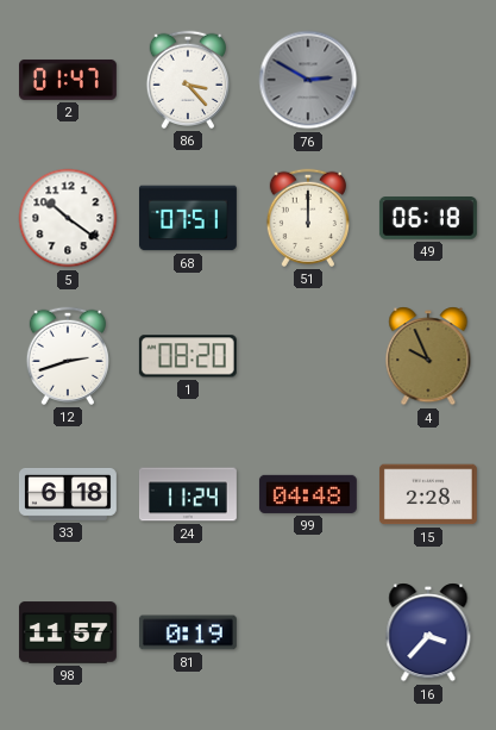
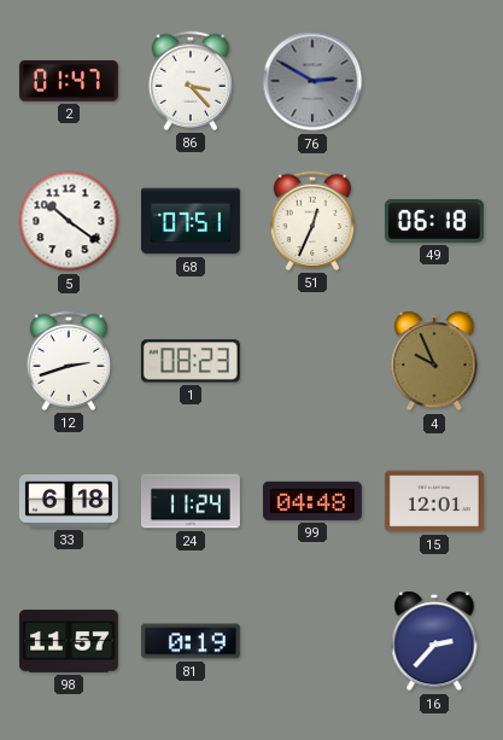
51: 12:00 -> 12:34
1: 08:20 -> 08:23
15: 2:28 -> 12:01
16: 3:37 -> 2:37
